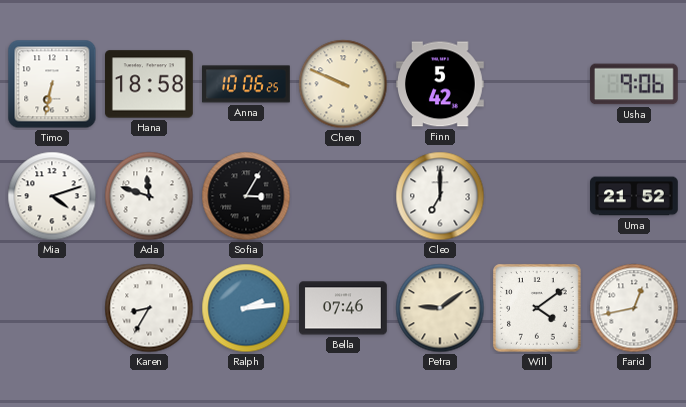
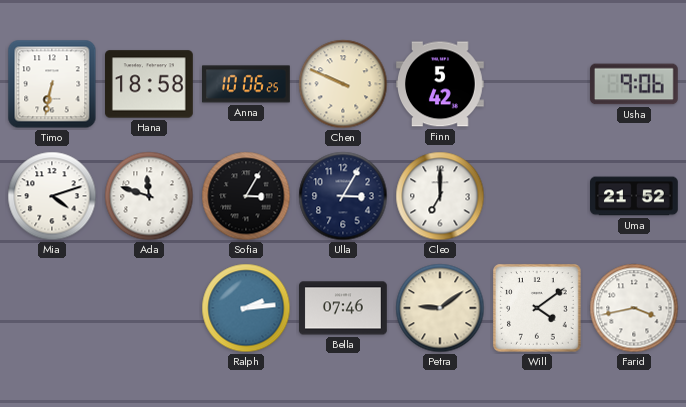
Ulla: none -> 3:05
Karen: 8:35 -> none
Farid: 12:43 -> 3:43
